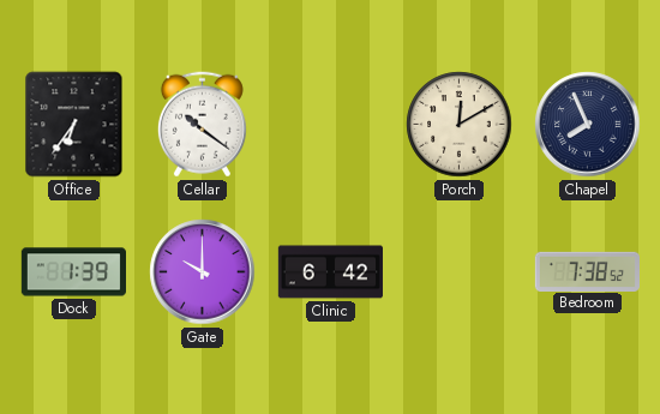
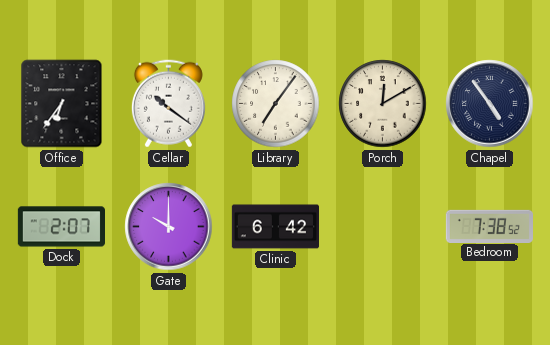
Library: none -> 7:06
Chapel: 7:56 -> 4:54
Dock: 1:39 -> 2:07
